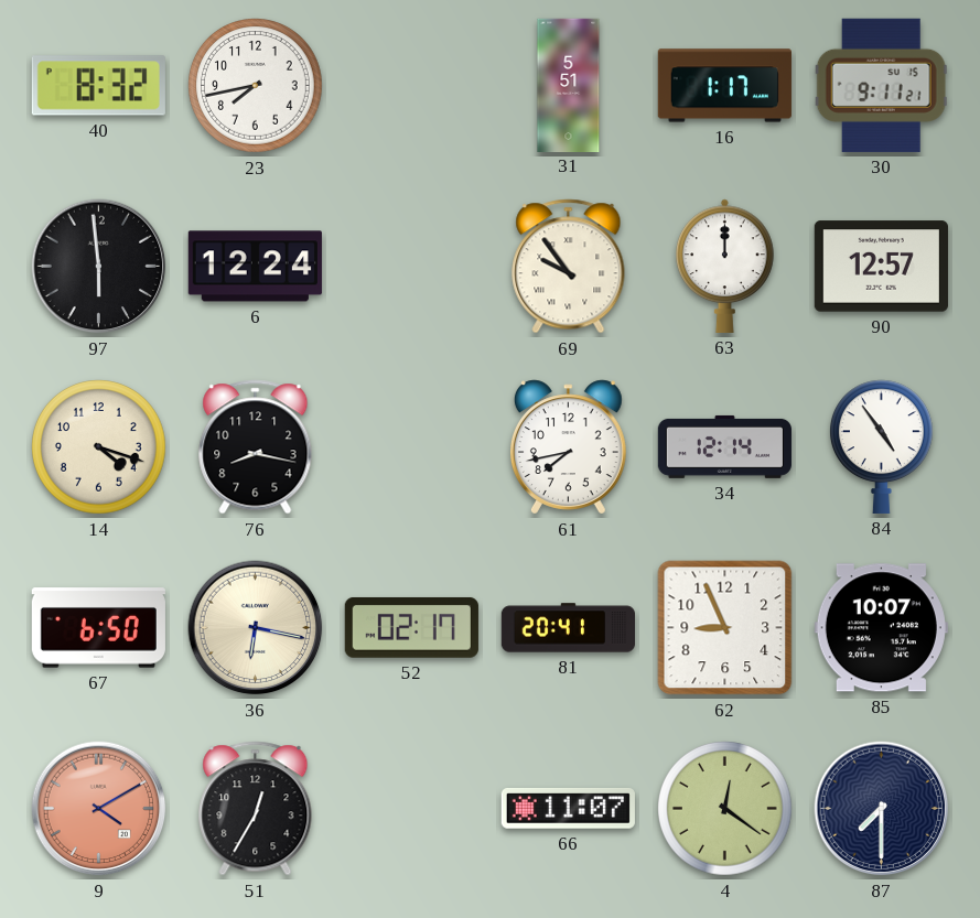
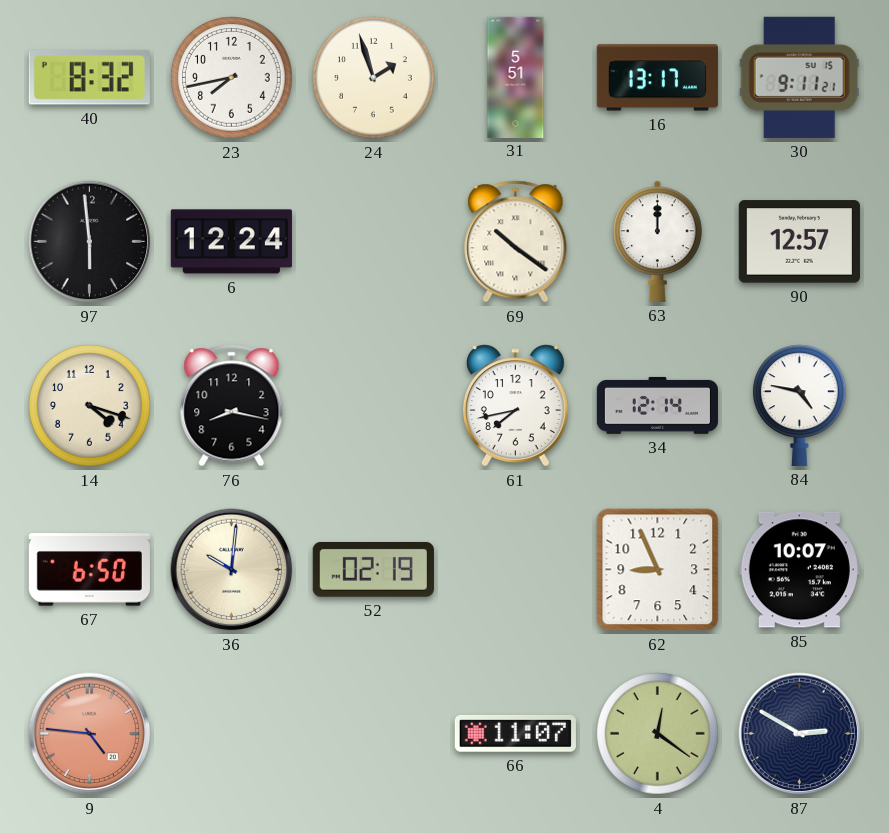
24: none -> 1:57
16: 1:17 -> 13:17
69: 9:54 -> 10:21
84: 4:54 -> 4:47
36: 6:17 -> 10:01
52: 02:17 -> 02:19
81: 20:41 -> none
9: 4:10 -> 4:46
51: 12:35 -> none
87: 7:30 -> 2:50
